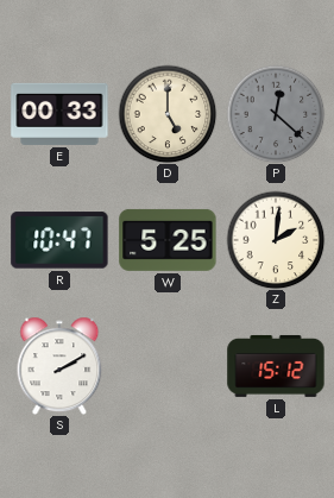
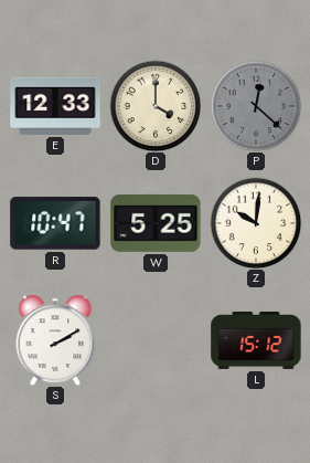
E: 00:33 -> 12:33
D: 5:00 -> 4:00
Z: 2:01 -> 10:01
